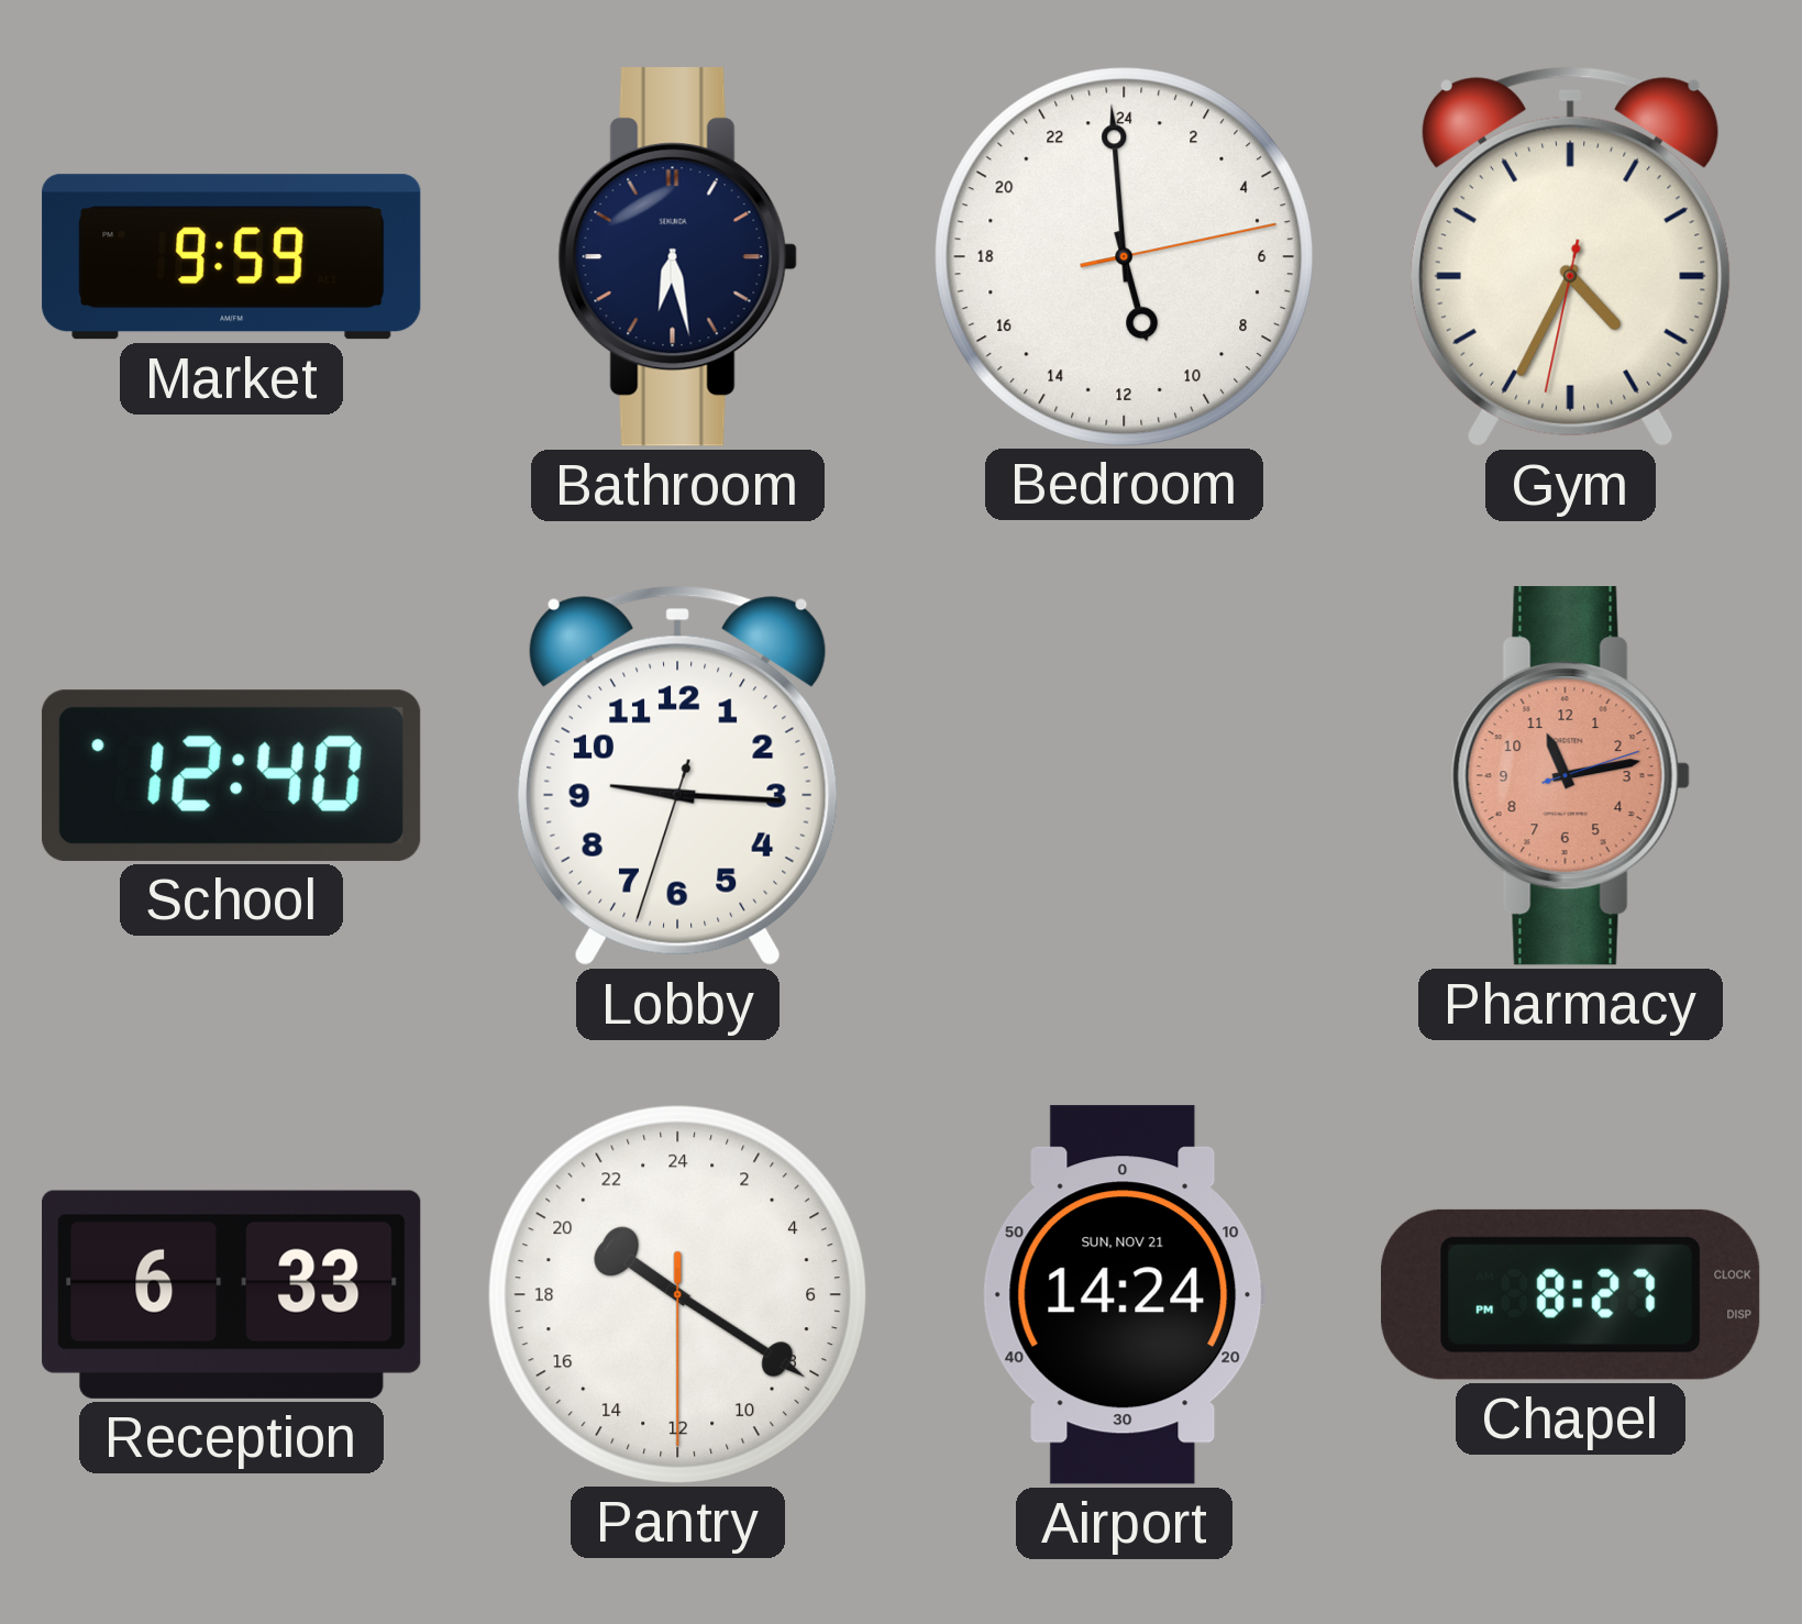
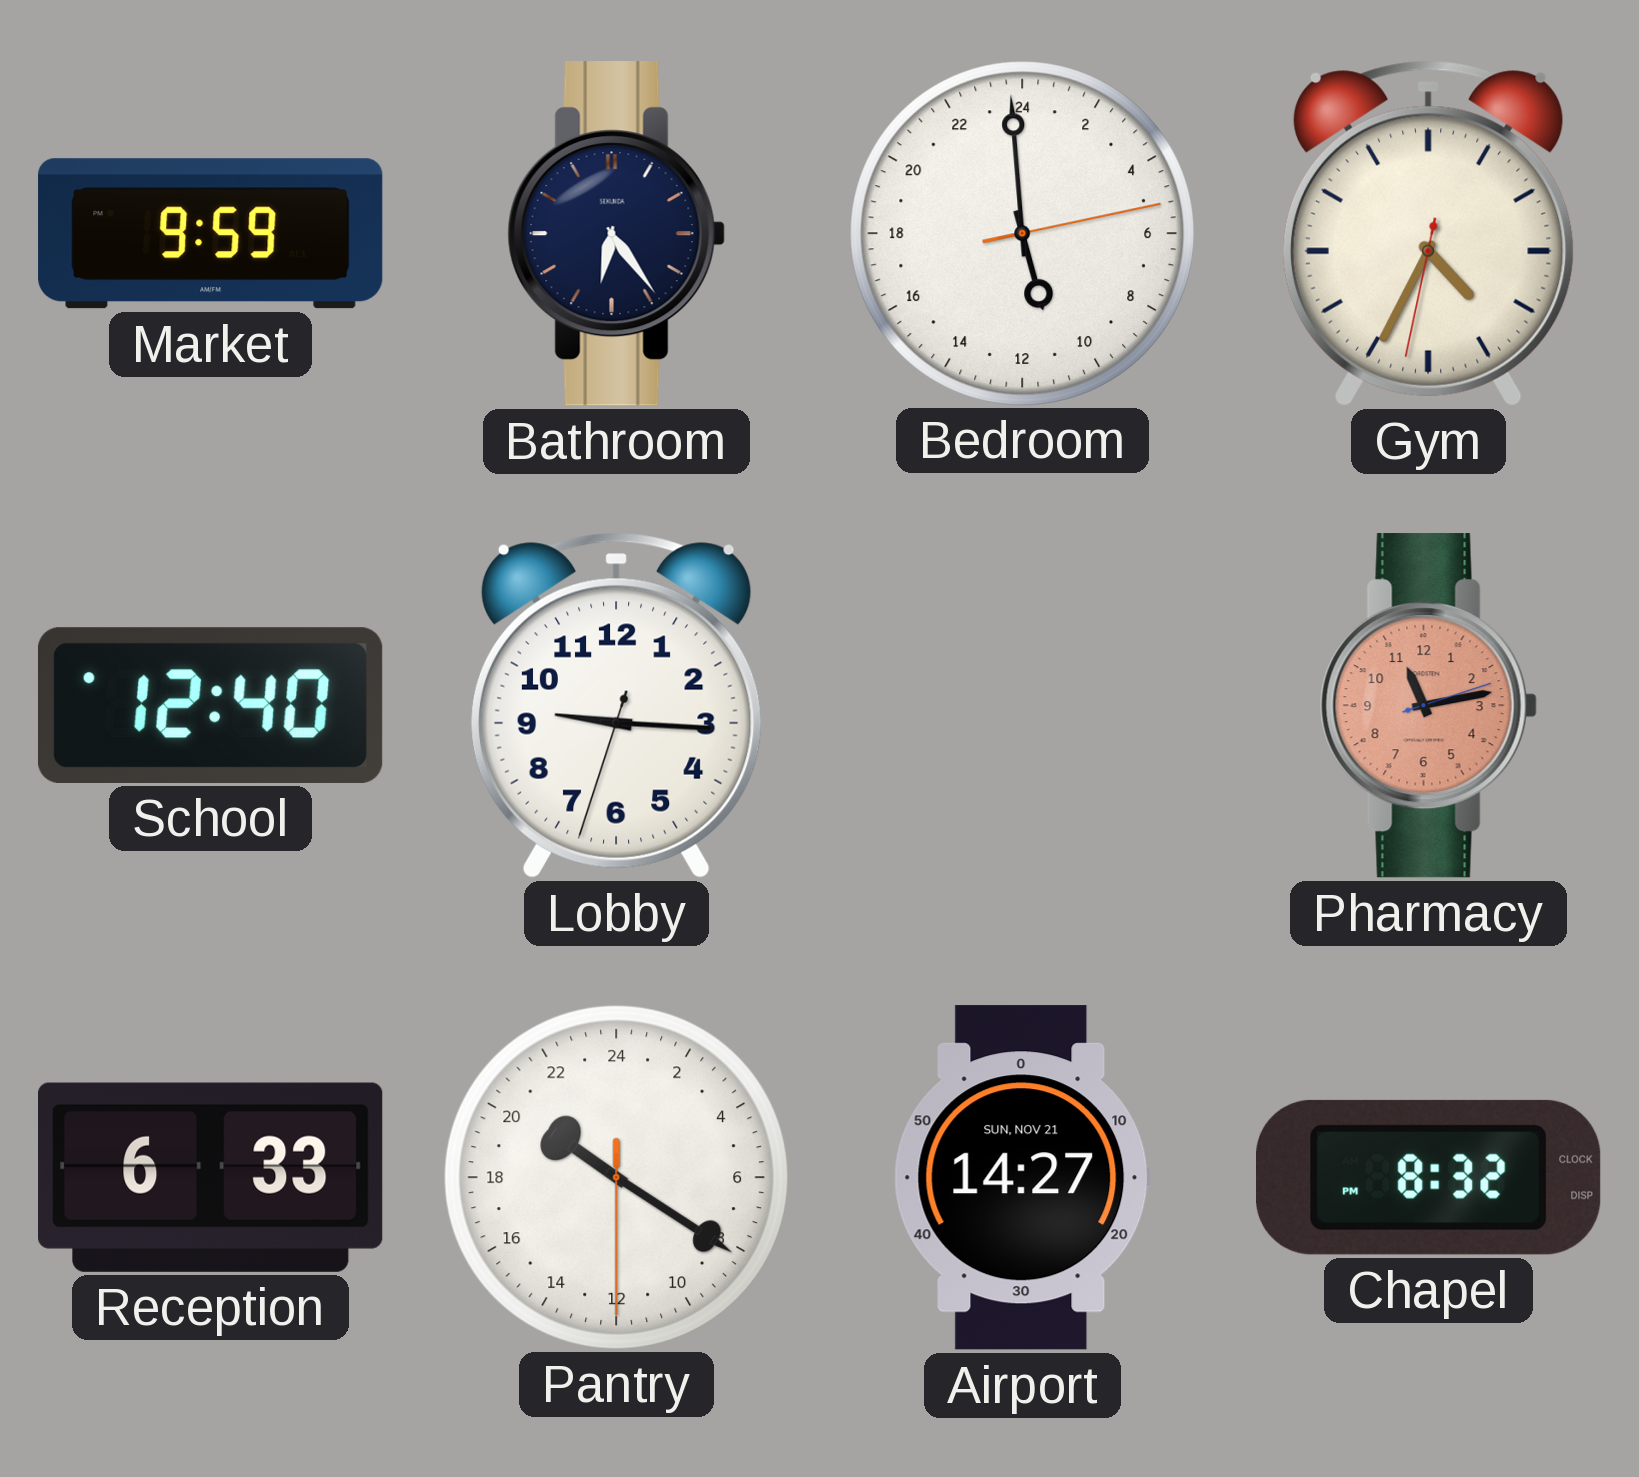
Bathroom: 6:28 -> 6:24
Airport: 14:24 -> 14:27
Chapel: 8:27 -> 8:32
